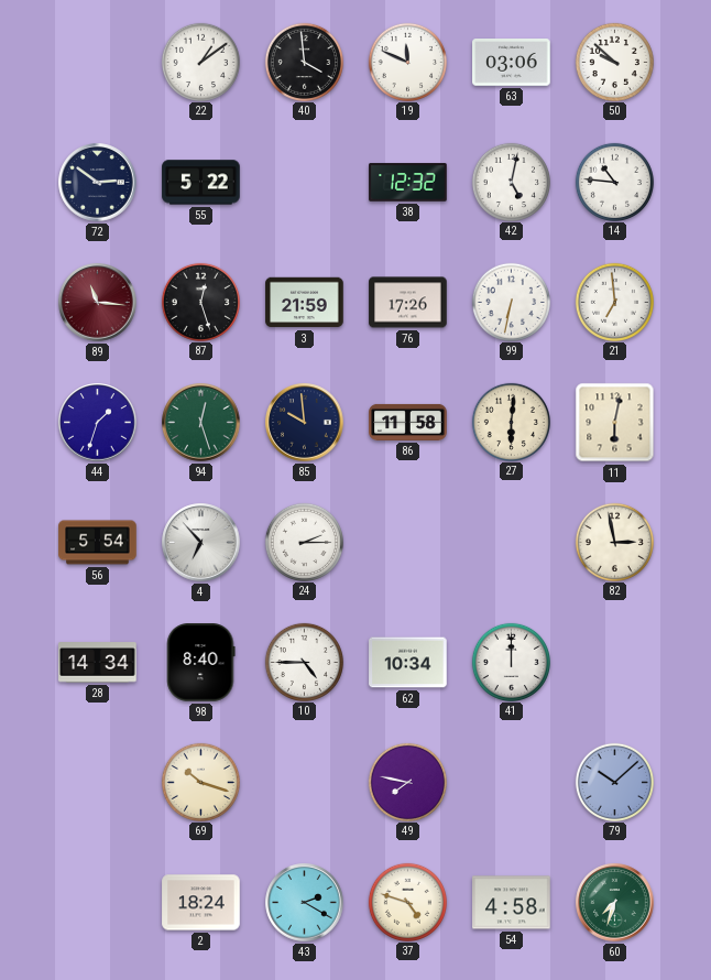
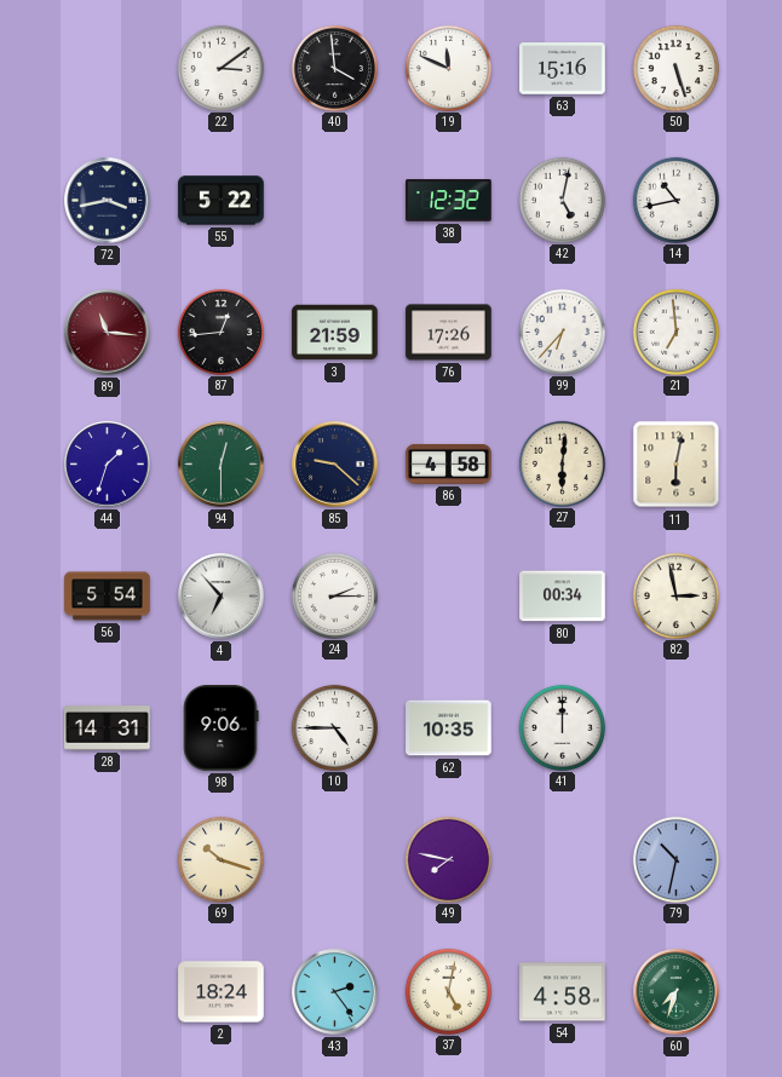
22: 1:09 -> 3:09
63: 03:06 -> 15:16
50: 9:52 -> 5:27
72: 2:51 -> 3:43
14: 10:46 -> 10:43
87: 12:27 -> 12:44
99: 6:32 -> 6:37
94: 12:27 -> 12:30
85: 9:59 -> 9:22
86: 11:58 -> 4:58
80: none -> 00:34
28: 14:34 -> 14:31
98: 8:40 -> 9:06
62: 10:34 -> 10:35
79: 10:08 -> 10:32
43: 2:20 -> 2:24
37: 4:48 -> 5:02
